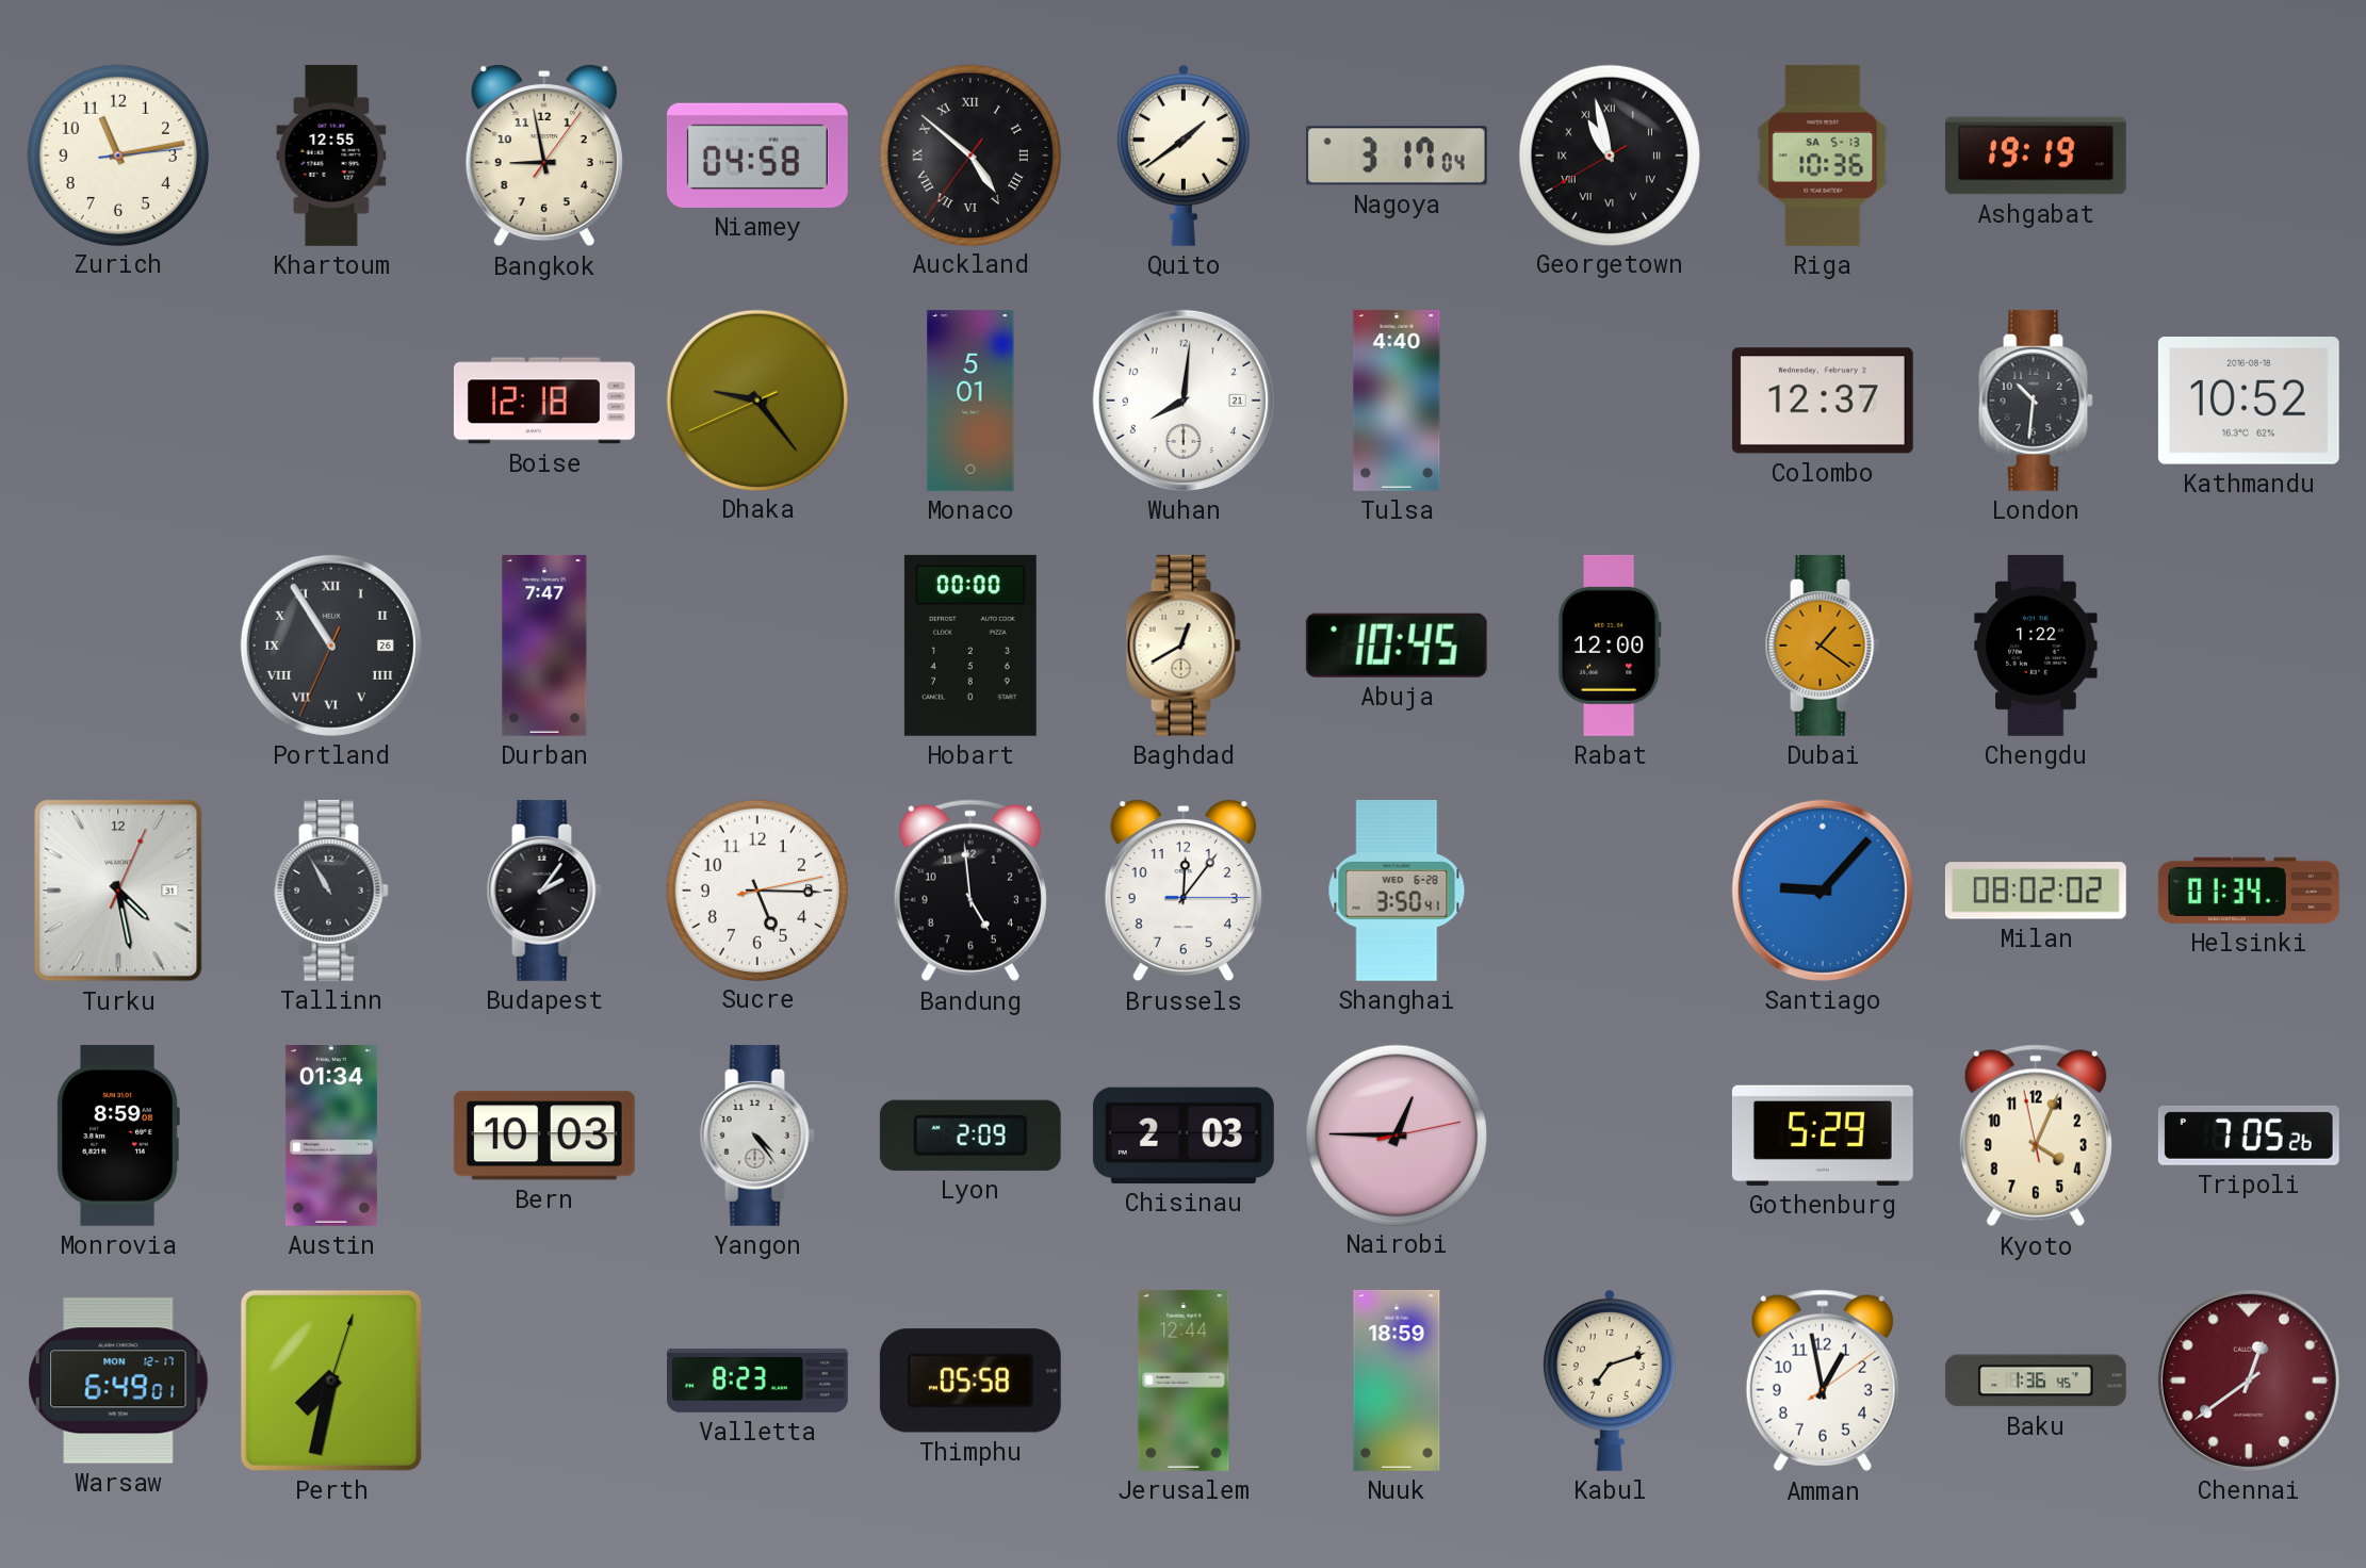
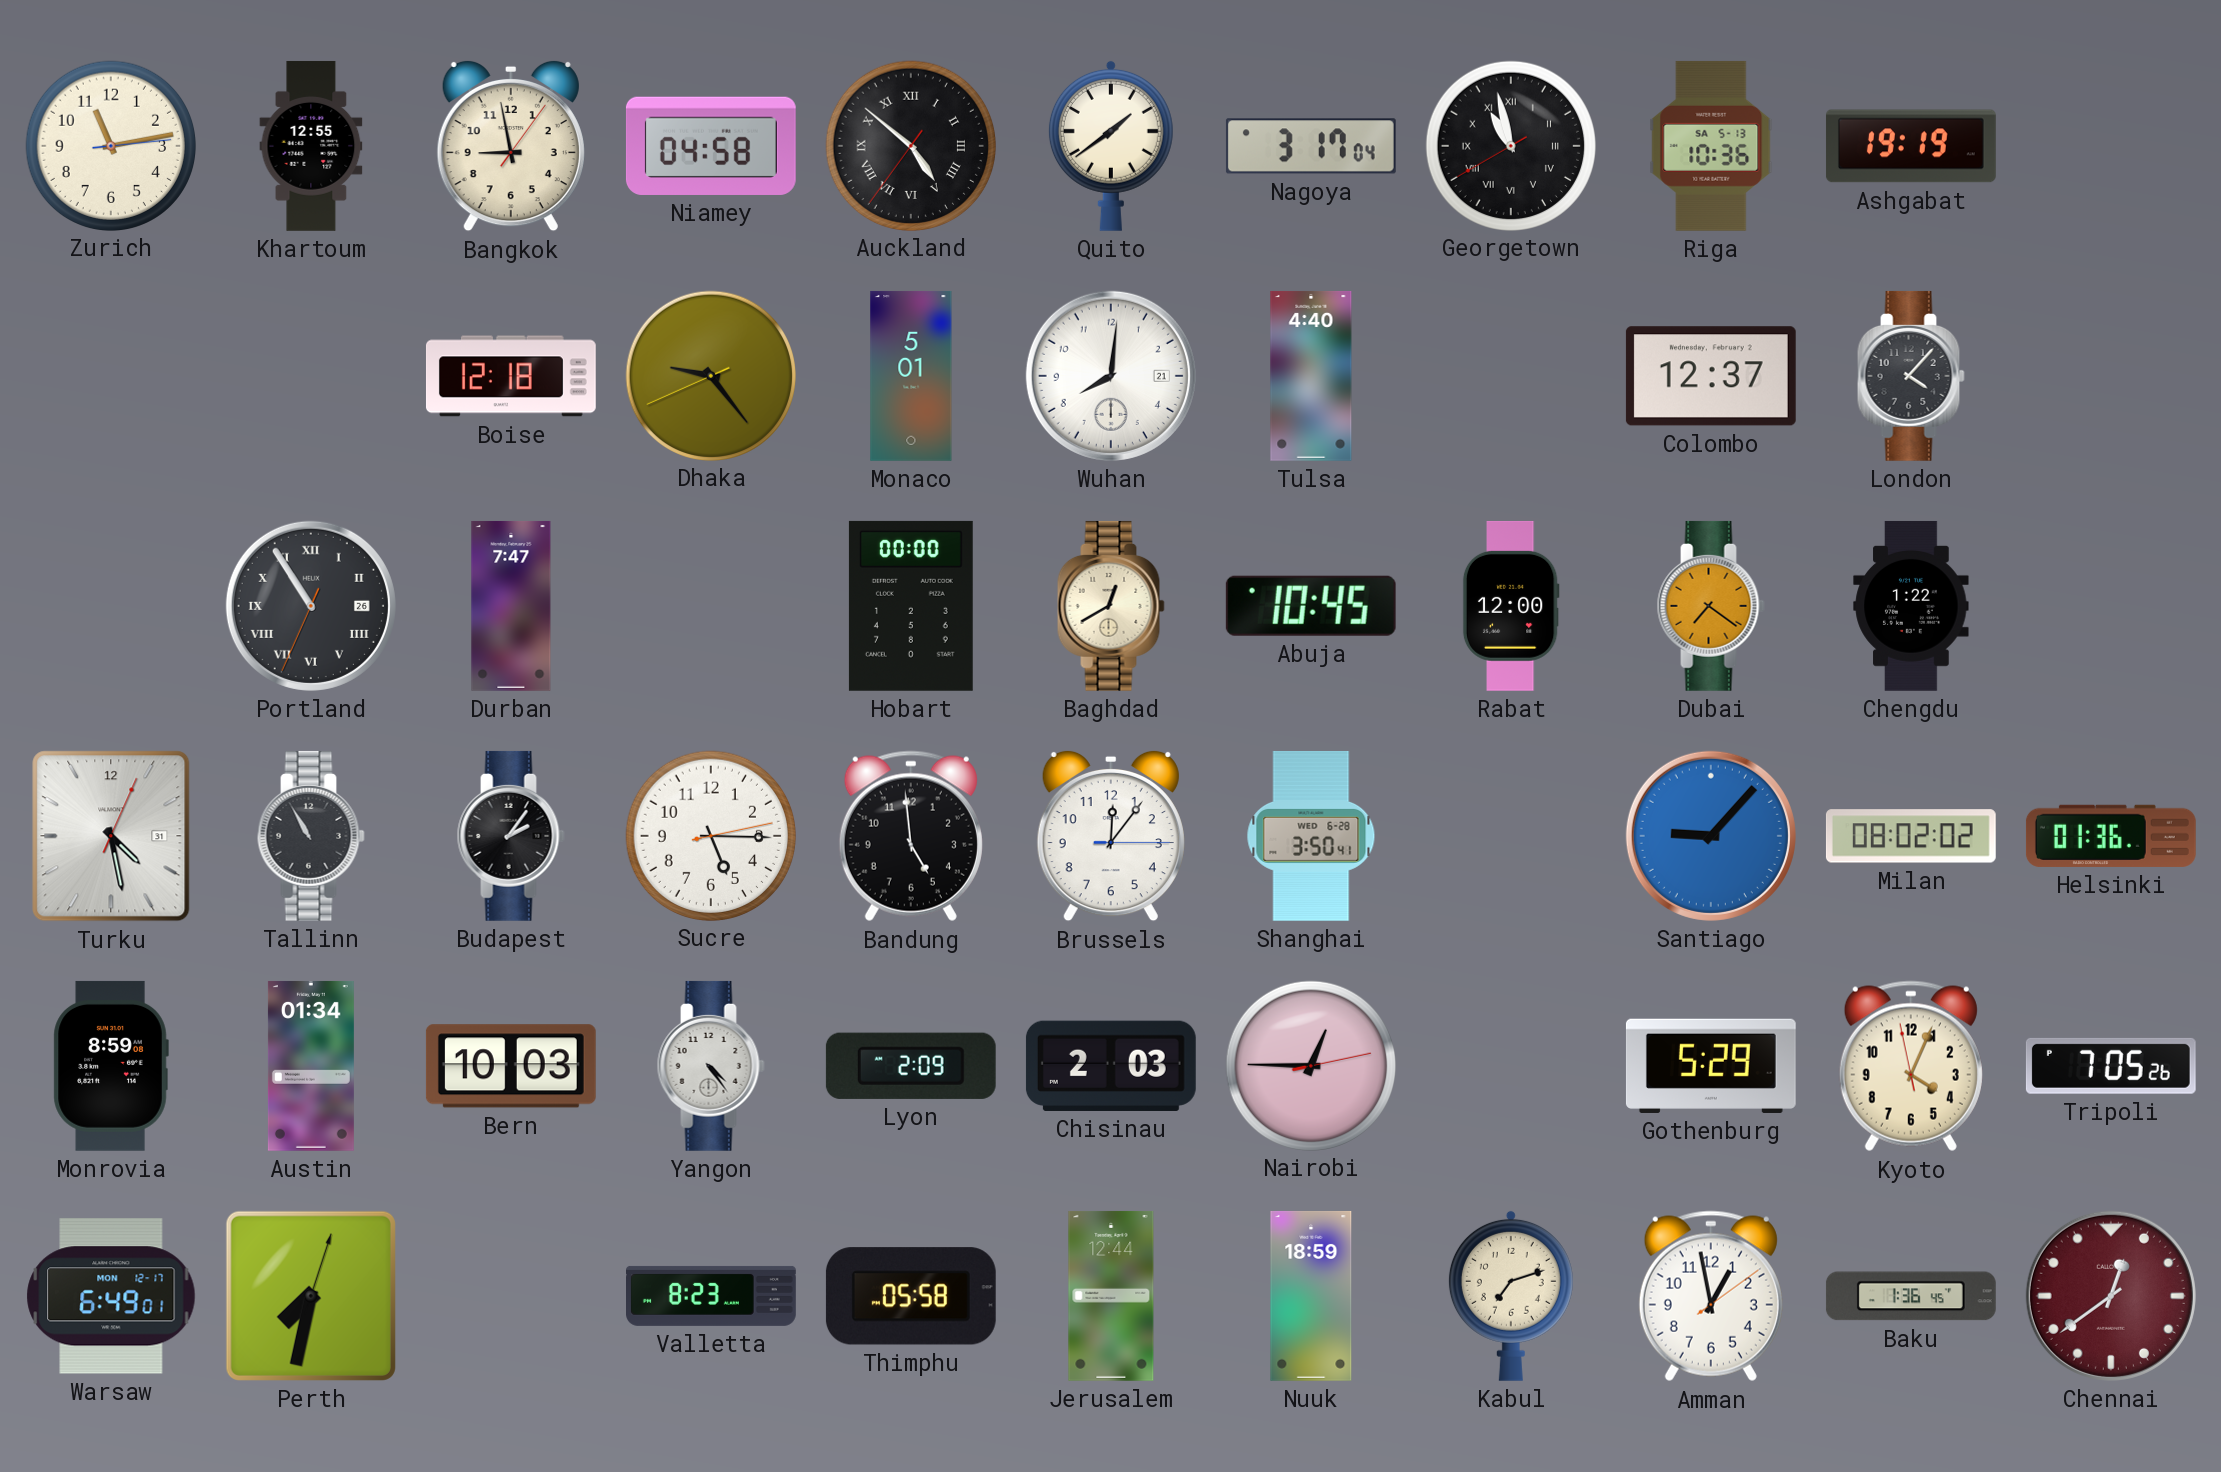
London: 10:31 -> 4:07
Kathmandu: 10:52 -> none
Dubai: 1:21 -> 7:21
Helsinki: 01:34 -> 01:36
